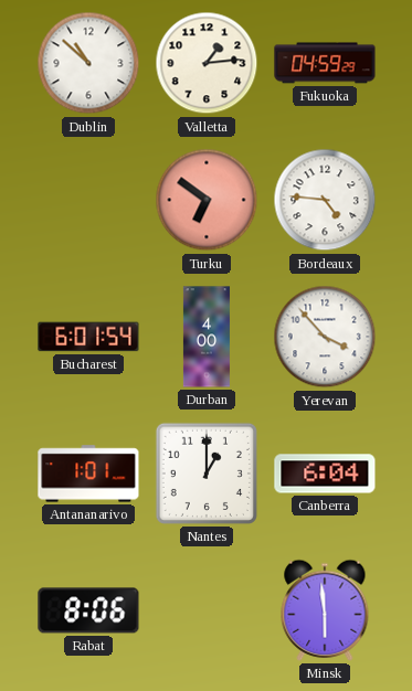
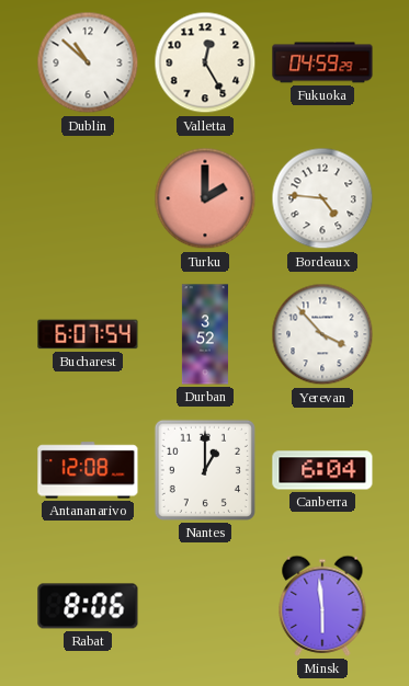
Valletta: 1:14 -> 12:25
Turku: 6:51 -> 2:00
Bucharest: 6:01 -> 6:07
Durban: 4:00 -> 3:52
Antananarivo: 1:01 -> 12:08
